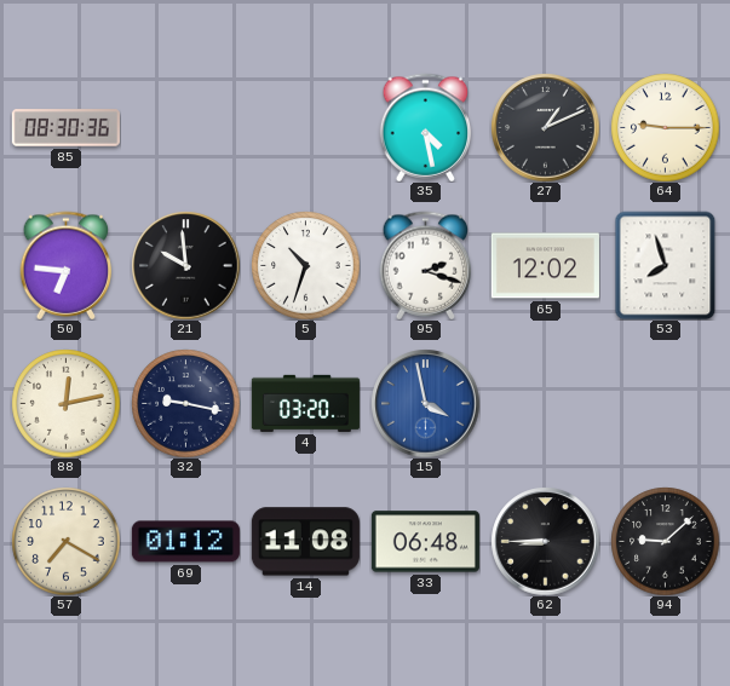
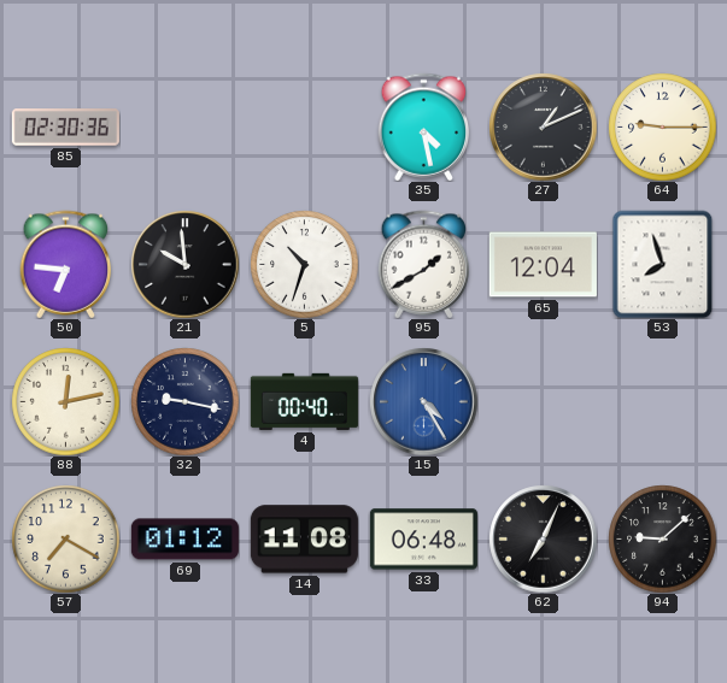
85: 08:30 -> 02:30
95: 2:18 -> 1:40
65: 12:02 -> 12:04
4: 03:20 -> 00:40
15: 3:58 -> 4:25
62: 8:45 -> 7:04
